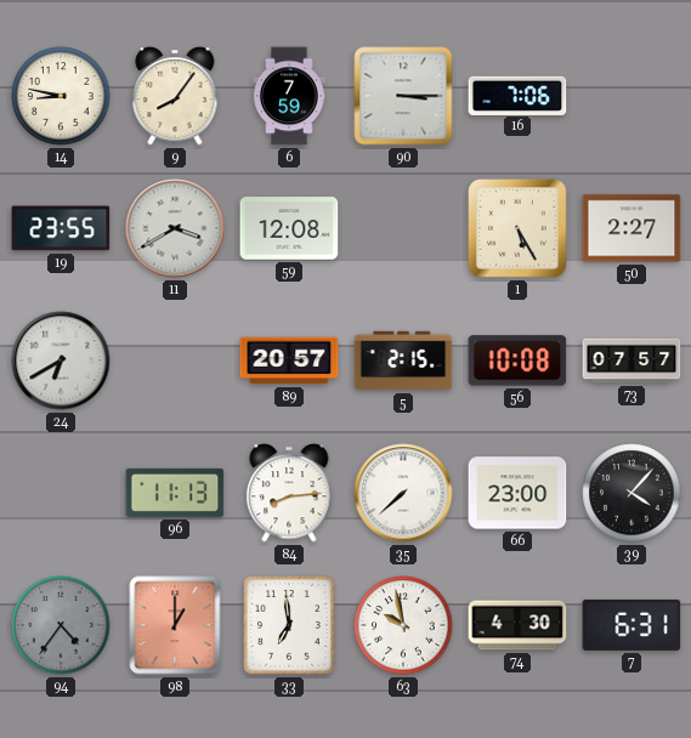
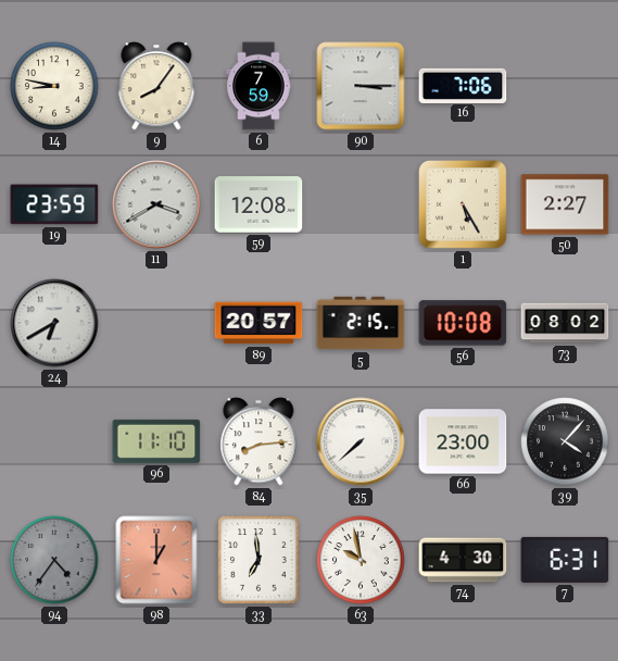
19: 23:55 -> 23:59
73: 07:57 -> 08:02
96: 11:13 -> 11:10
